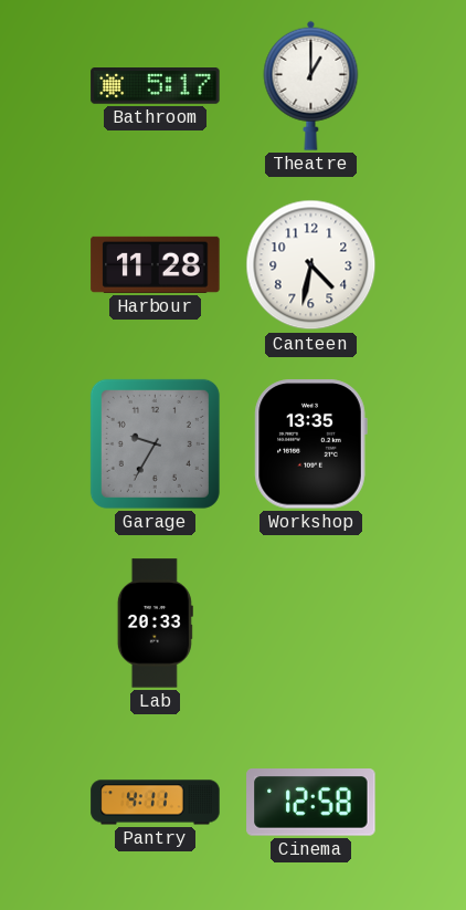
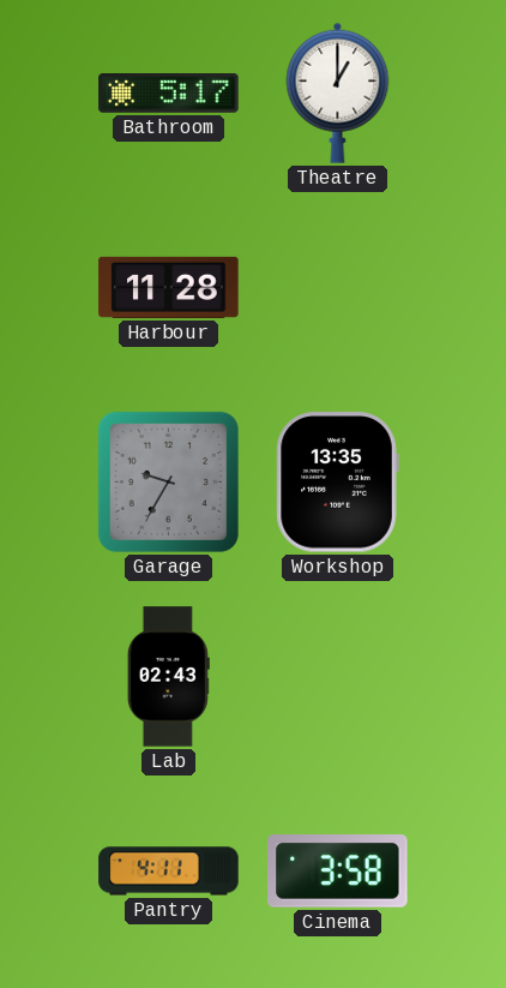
Canteen: 4:32 -> none
Lab: 20:33 -> 02:43
Cinema: 12:58 -> 3:58
